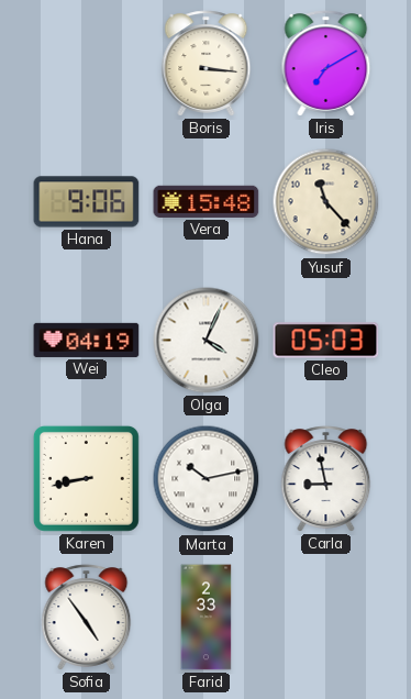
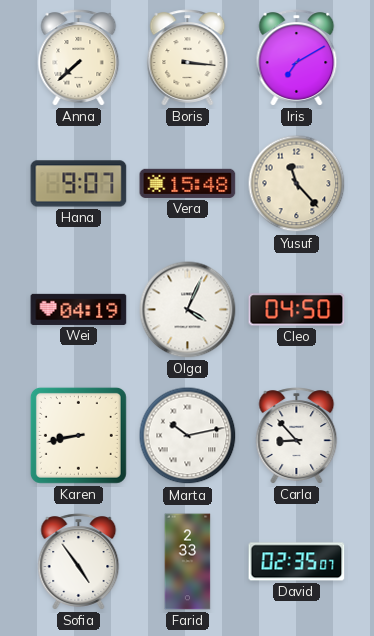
Anna: none -> 7:38
Hana: 9:06 -> 9:07
Cleo: 05:03 -> 04:50
Carla: 8:58 -> 8:53
David: none -> 02:35
